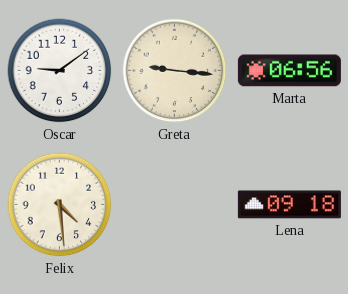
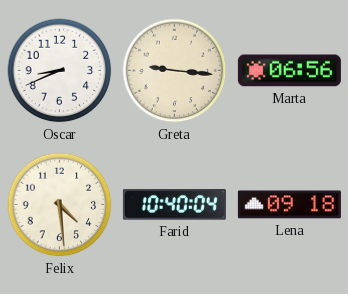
Oscar: 9:09 -> 8:41
Farid: none -> 10:40
